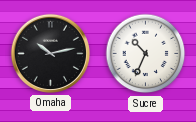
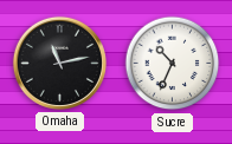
Omaha: 10:13 -> 11:13
